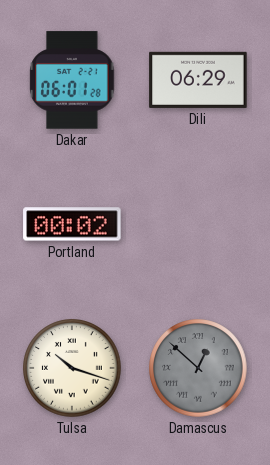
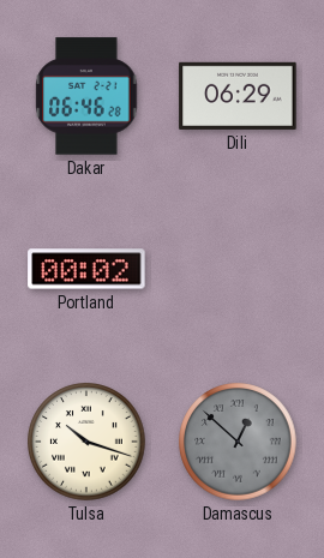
Dakar: 06:01 -> 06:46
